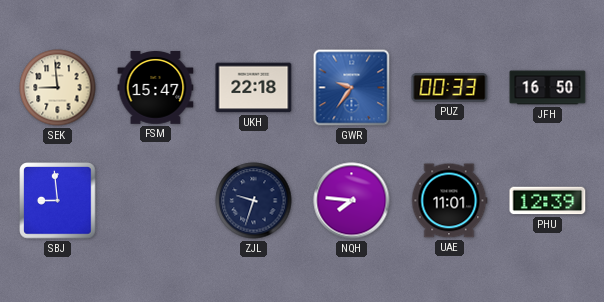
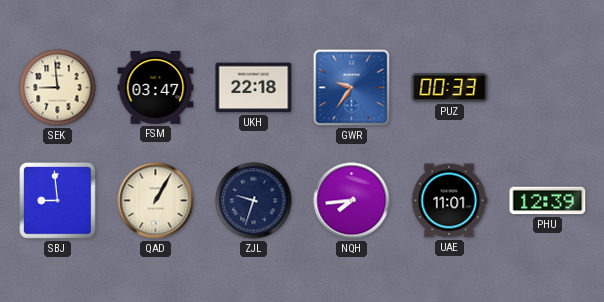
FSM: 15:47 -> 03:47
JFH: 16:50 -> none
QAD: none -> 1:05
NQH: 7:46 -> 7:44
